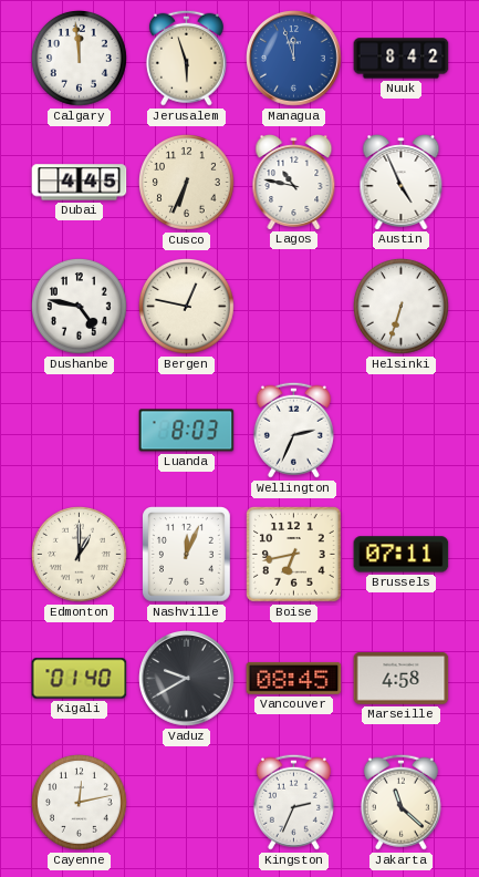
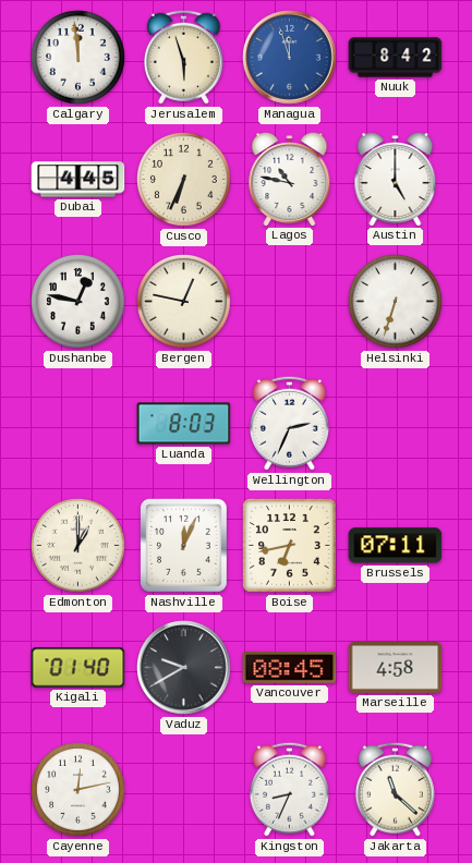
Austin: 4:56 -> 5:00
Dushanbe: 4:47 -> 12:47
Kingston: 2:34 -> 8:34
